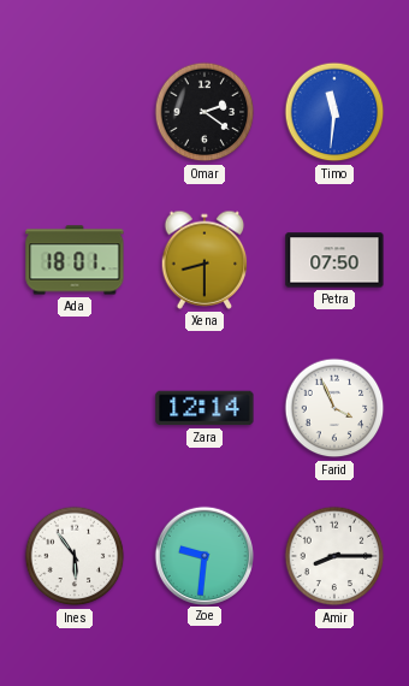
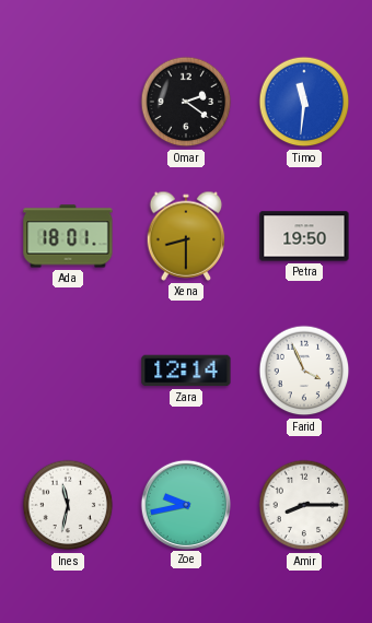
Petra: 07:50 -> 19:50
Ines: 5:54 -> 11:32
Zoe: 9:31 -> 9:43
